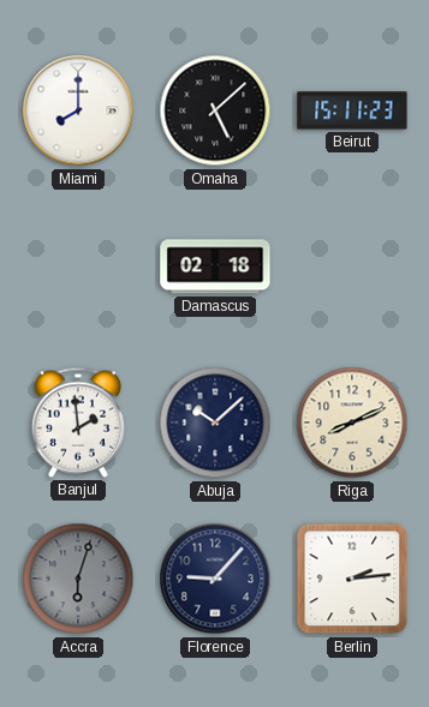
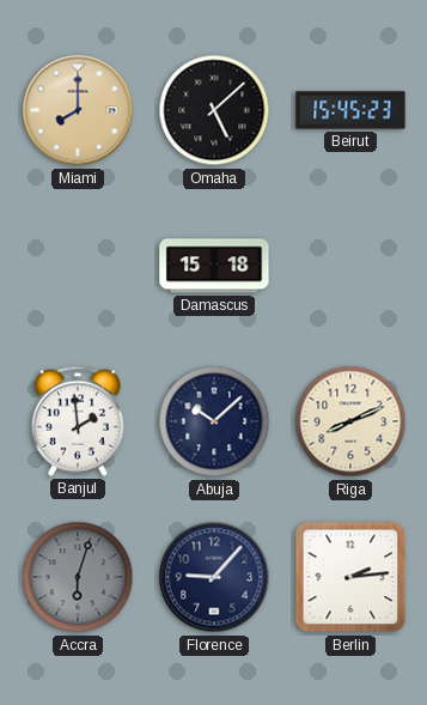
Miami dial: white -> champagne
Beirut: 15:11 -> 15:45
Damascus: 02:18 -> 15:18
